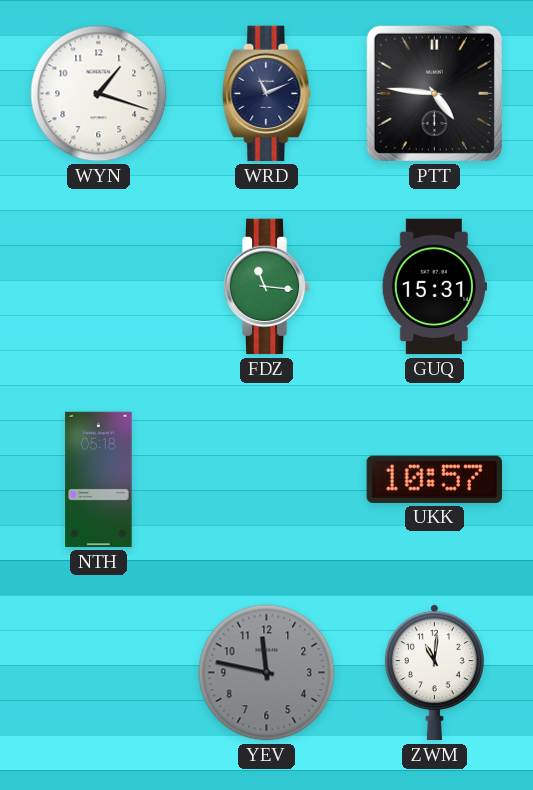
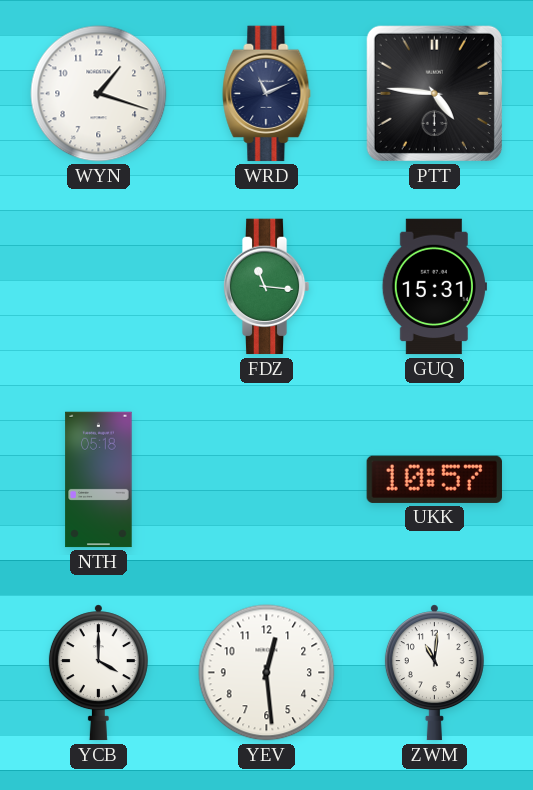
YCB: none -> 4:00
YEV: 11:47 -> 12:29
YEV dial: grey -> white
